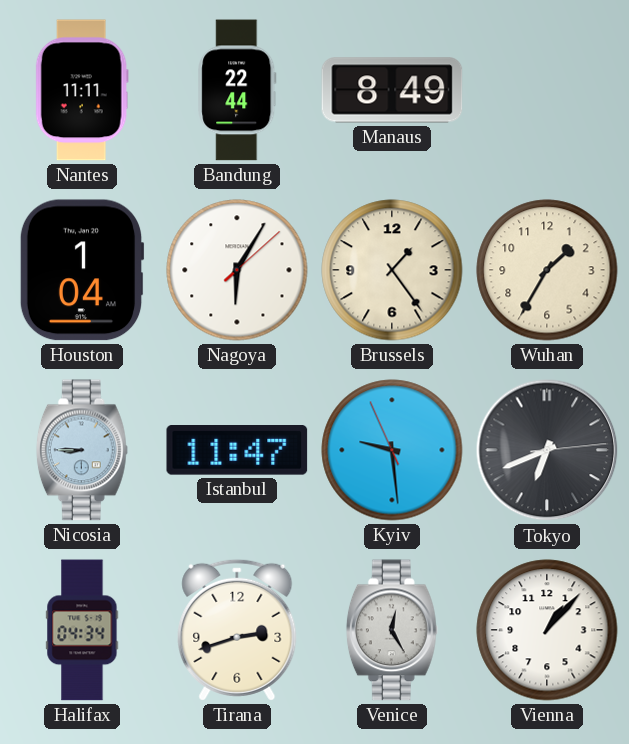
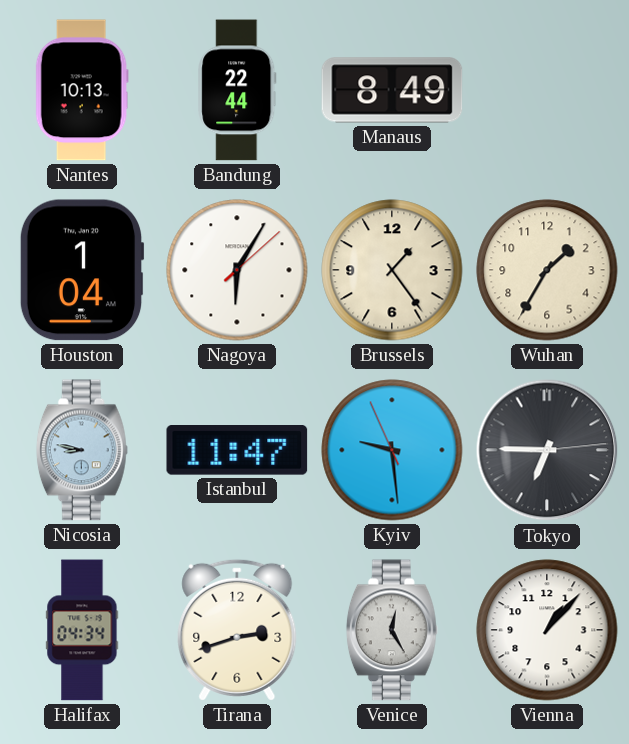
Nantes: 11:11 -> 10:13
Nicosia: 8:45 -> 8:47
Tokyo: 6:41 -> 6:45
